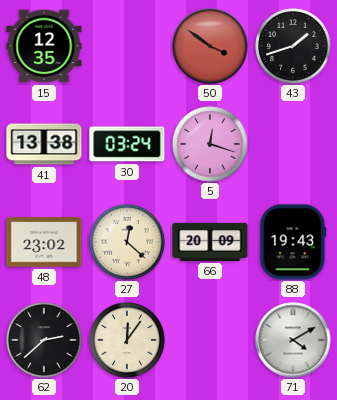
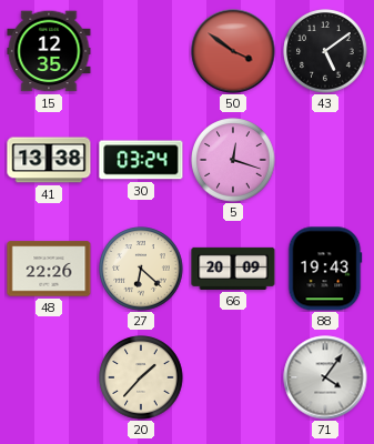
43: 1:42 -> 5:09
48: 23:02 -> 22:26
27: 12:22 -> 6:22
62: 2:38 -> none
20: 12:06 -> 1:37
71: 4:10 -> 4:06
